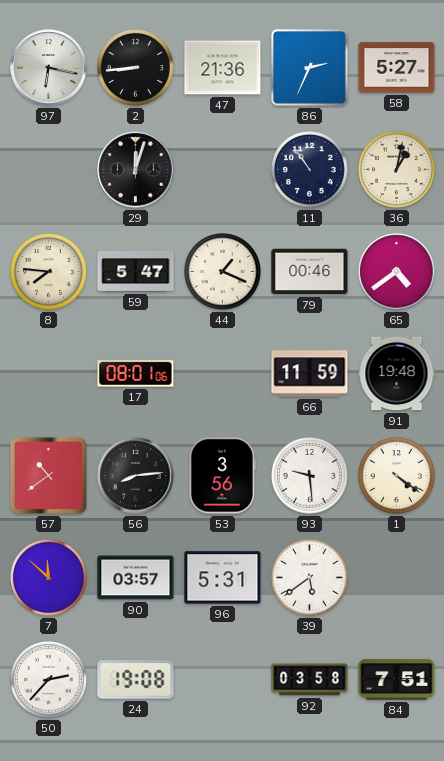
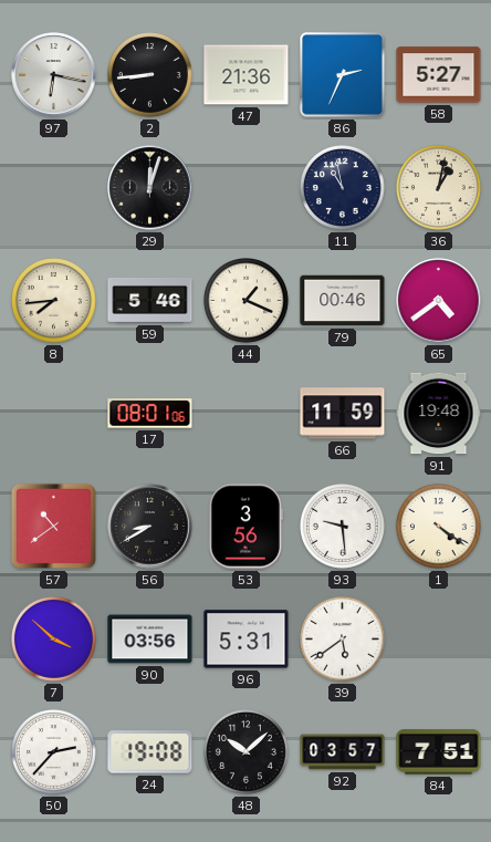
11: 10:54 -> 10:58
8: 7:46 -> 7:44
59: 5:47 -> 5:46
56: 8:14 -> 8:40
7: 11:52 -> 3:52
90: 03:57 -> 03:56
48: none -> 10:08
92: 03:58 -> 03:57
